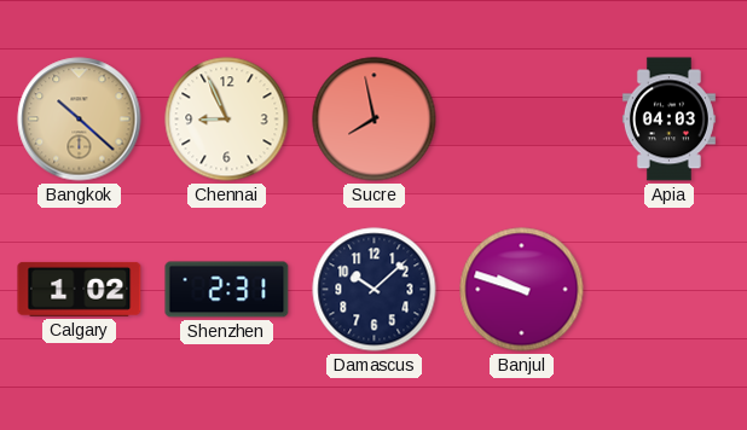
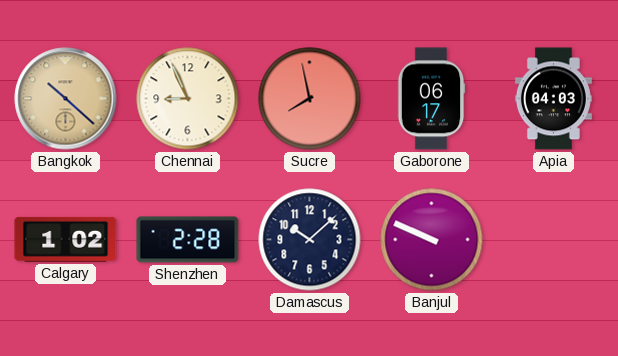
Gaborone: none -> 06:17
Shenzhen: 2:31 -> 2:28
Banjul: 9:48 -> 9:49
